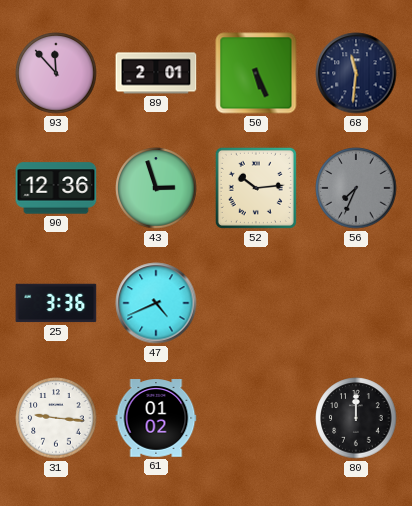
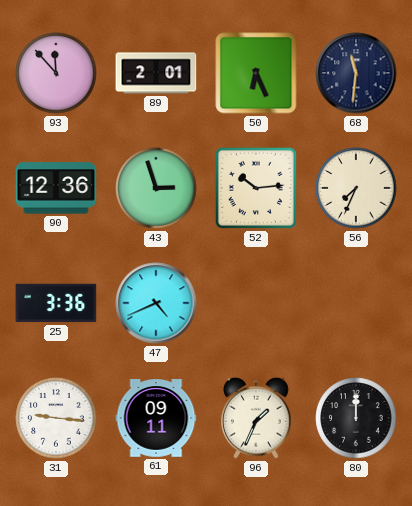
50: 5:26 -> 6:26
56 dial: grey -> cream
61: 01:02 -> 09:11
96: none -> 1:34
